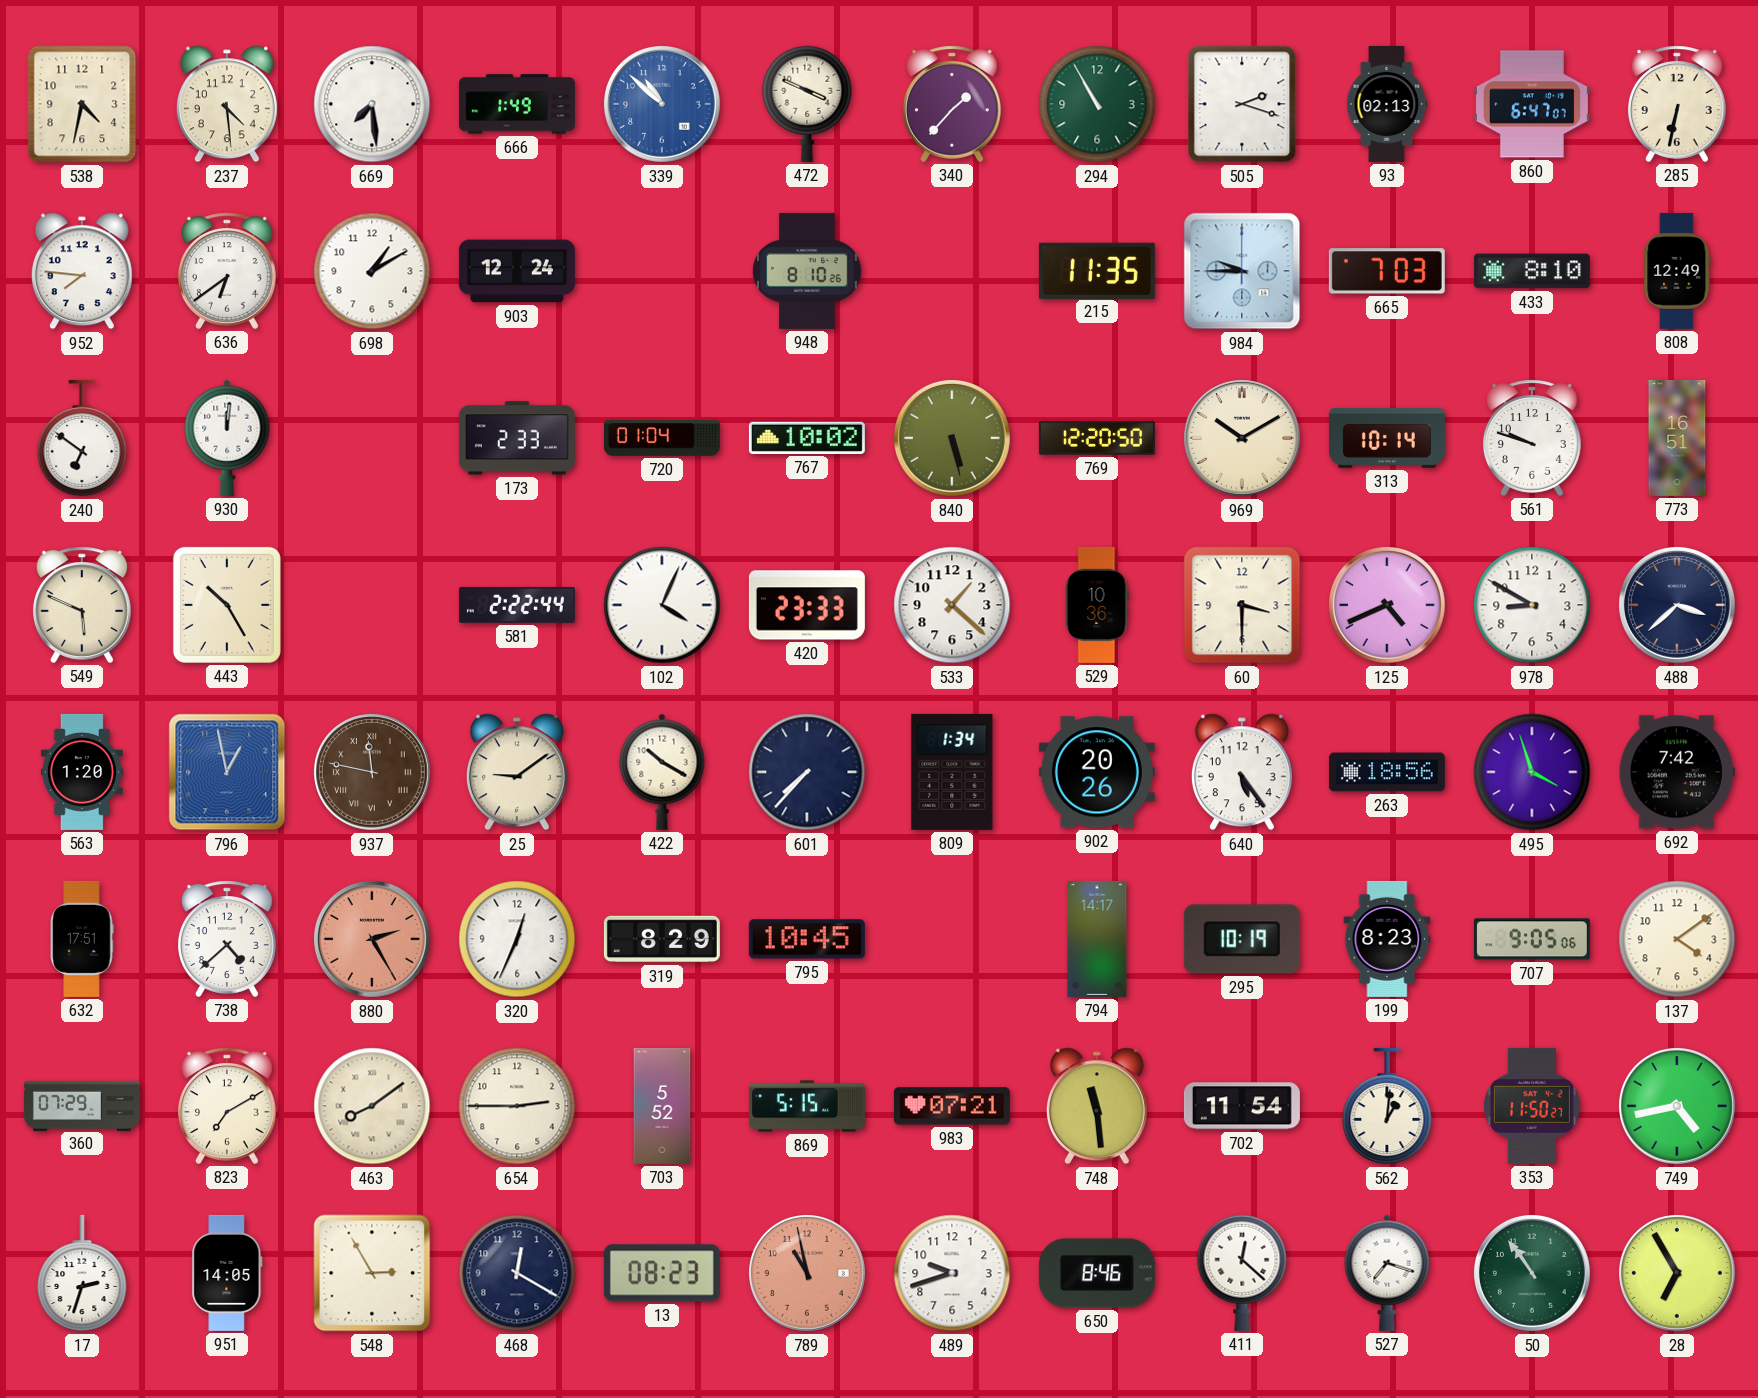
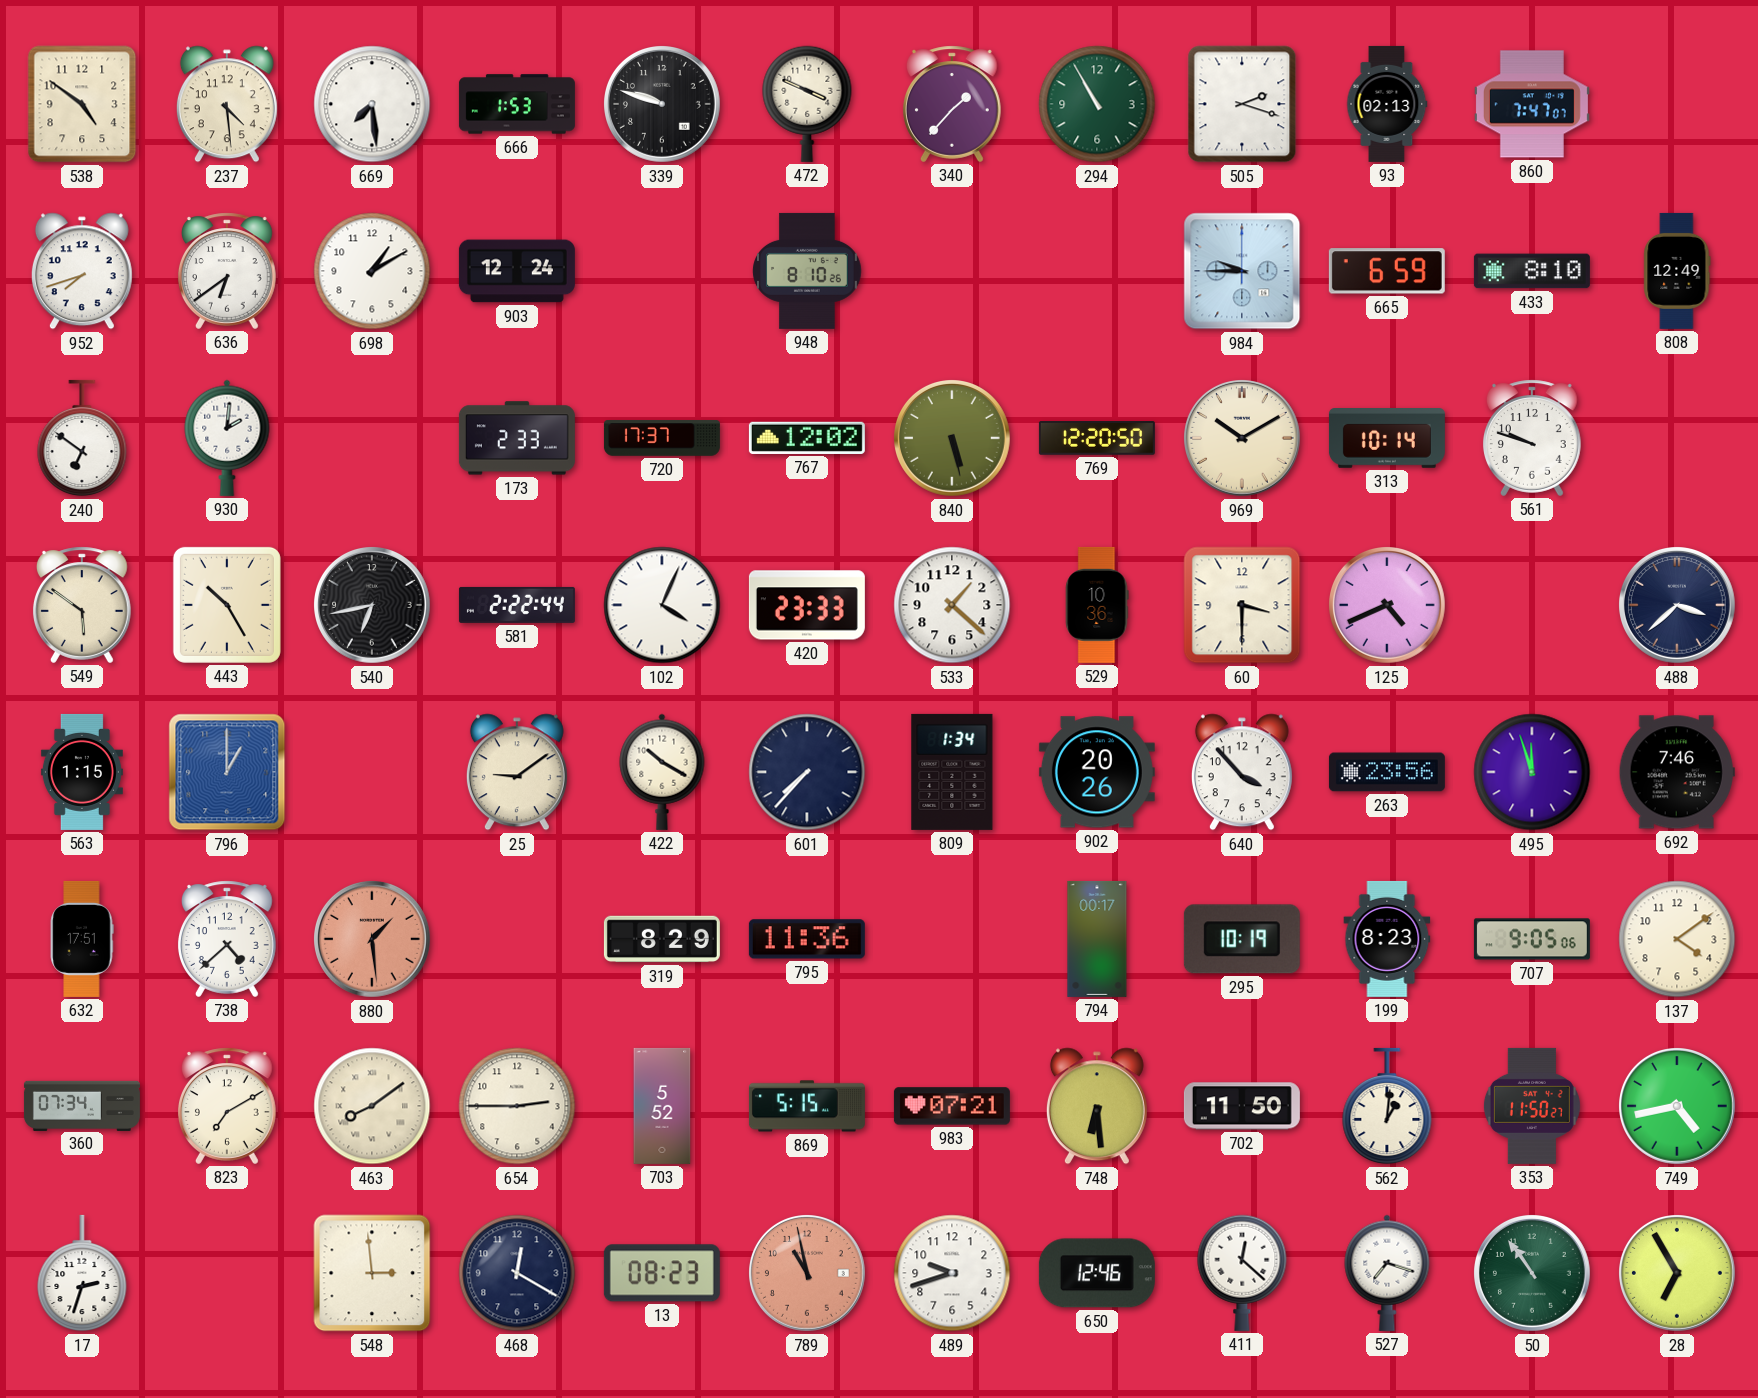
538: 4:32 -> 4:51
666: 1:49 -> 1:53
339: 10:52 -> 9:48
339 dial: blue -> black
860: 6:47 -> 7:47
285: 6:32 -> none
952: 7:46 -> 7:42
215: 11:35 -> none
665: 7:03 -> 6:59
930: 12:01 -> 2:01
720: 01:04 -> 17:37
767: 10:02 -> 12:02
773: 16:51 -> none
549: 5:49 -> 5:51
540: none -> 6:43
978: 8:50 -> none
563: 1:20 -> 1:15
796: 12:58 -> 1:00
937: 11:47 -> none
640: 5:24 -> 3:53
263: 18:56 -> 23:56
495: 3:57 -> 11:57
692: 7:42 -> 7:46
880: 2:25 -> 1:29
320: 12:34 -> none
795: 10:45 -> 11:36
794: 14:17 -> 00:17
360: 07:29 -> 07:34
748: 11:29 -> 6:29
702: 11:54 -> 11:50
951: 14:05 -> none
548: 2:55 -> 2:59
650: 8:46 -> 12:46
